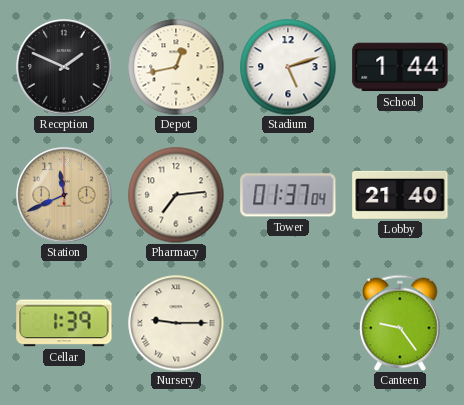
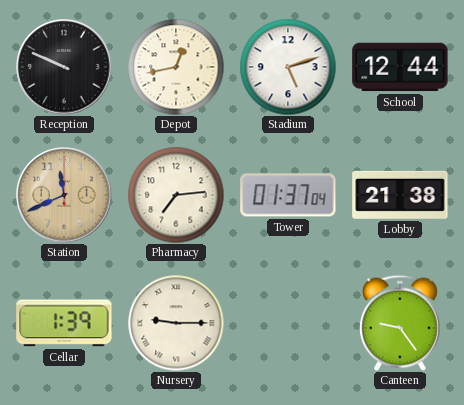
Reception: 1:49 -> 9:49
School: 1:44 -> 12:44
Lobby: 21:40 -> 21:38
